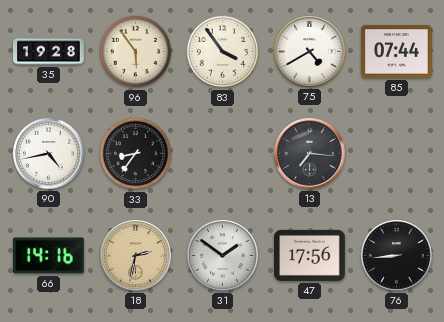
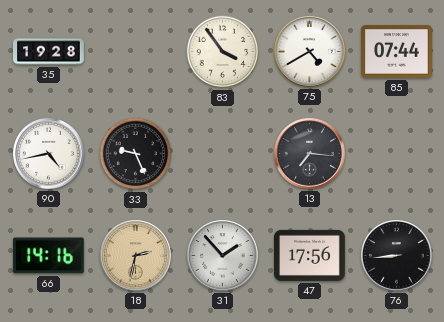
96: 5:54 -> none
33: 8:36 -> 9:26
31: 1:51 -> 1:53
